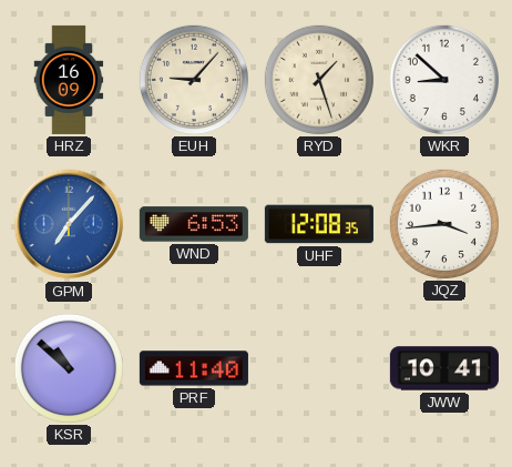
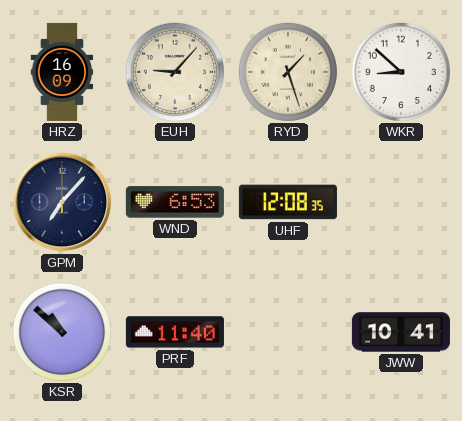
GPM dial: blue -> navy
JQZ: 3:44 -> none
